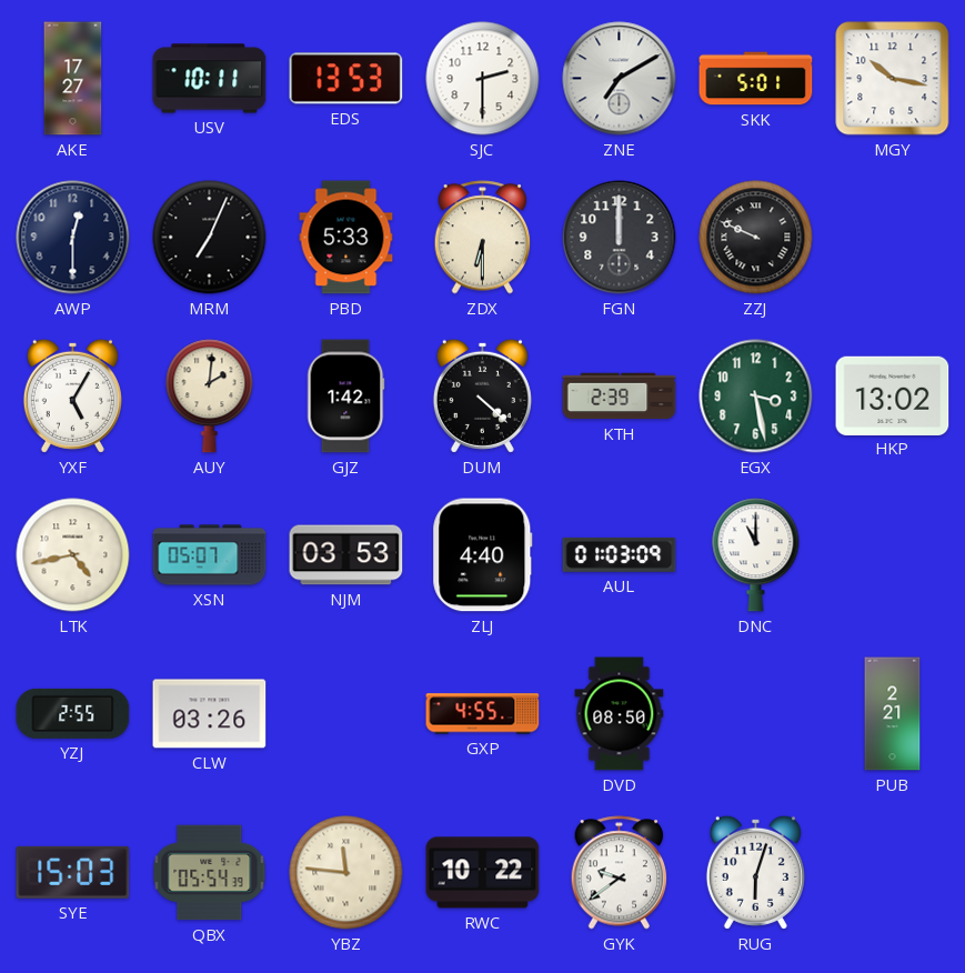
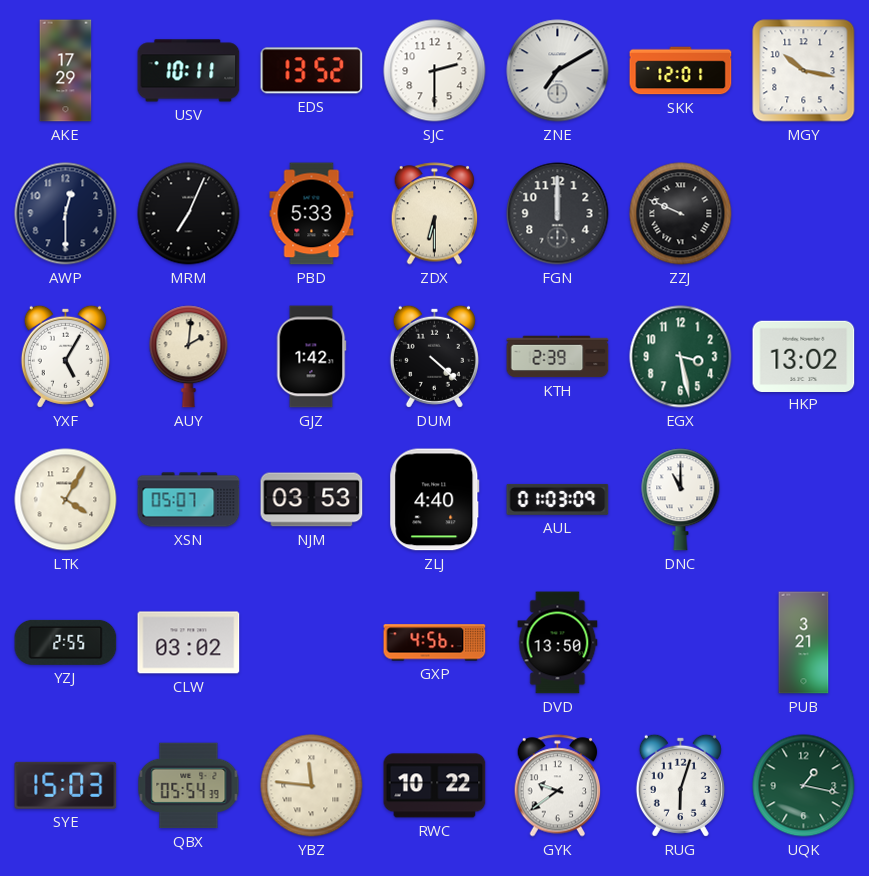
AKE: 17:27 -> 17:29
EDS: 13:53 -> 13:52
SKK: 5:01 -> 12:01
LTK: 4:43 -> 4:05
CLW: 03:26 -> 03:02
GXP: 4:55 -> 4:56
DVD: 08:50 -> 13:50
PUB: 2:21 -> 3:21
UQK: none -> 1:17
